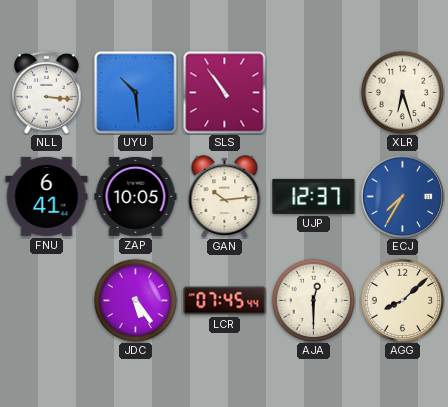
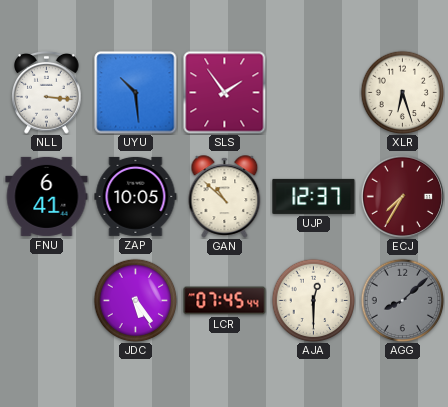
SLS: 10:54 -> 1:54
GAN: 10:14 -> 10:52
ECJ dial: blue -> burgundy
AGG dial: cream -> grey
